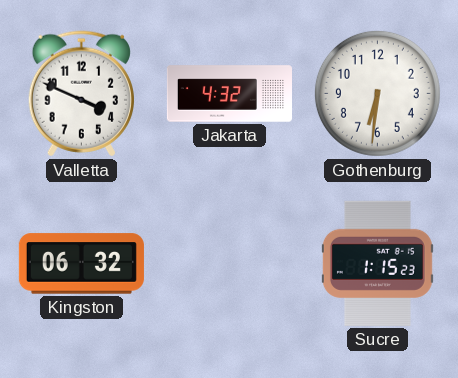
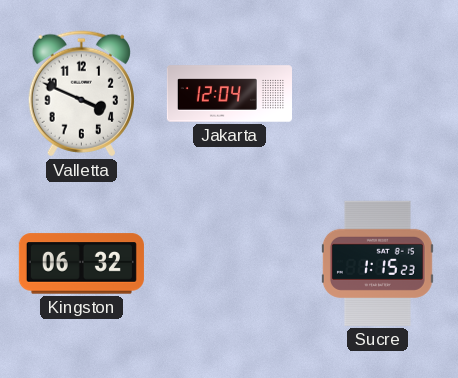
Jakarta: 4:32 -> 12:04
Gothenburg: 6:31 -> none
